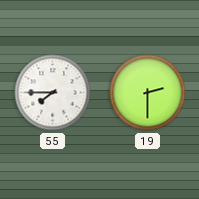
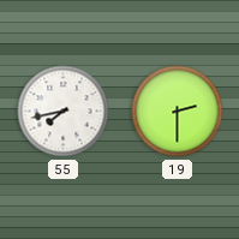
55: 7:45 -> 7:43
